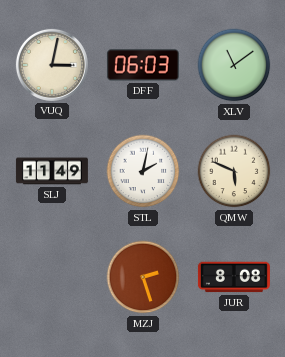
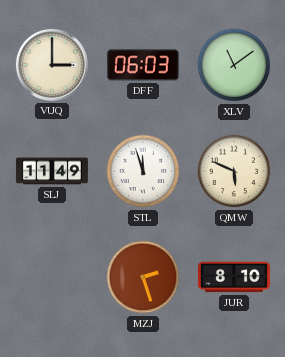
VUQ: 3:02 -> 3:00
STL: 2:02 -> 11:57
JUR: 8:08 -> 8:10
